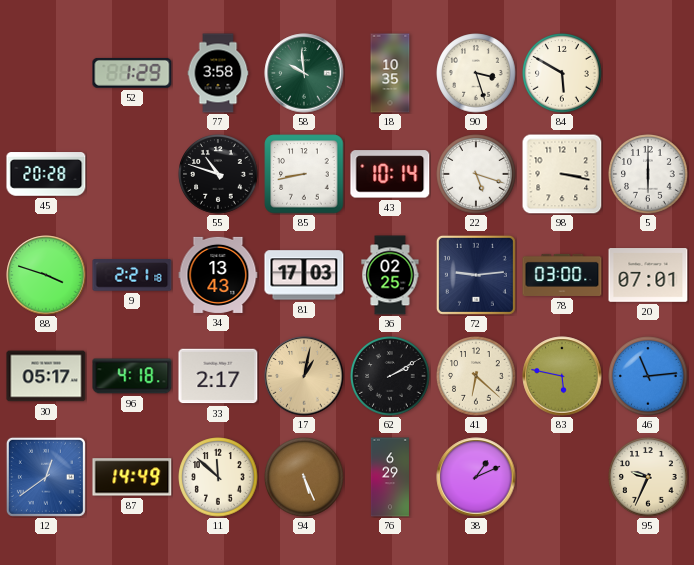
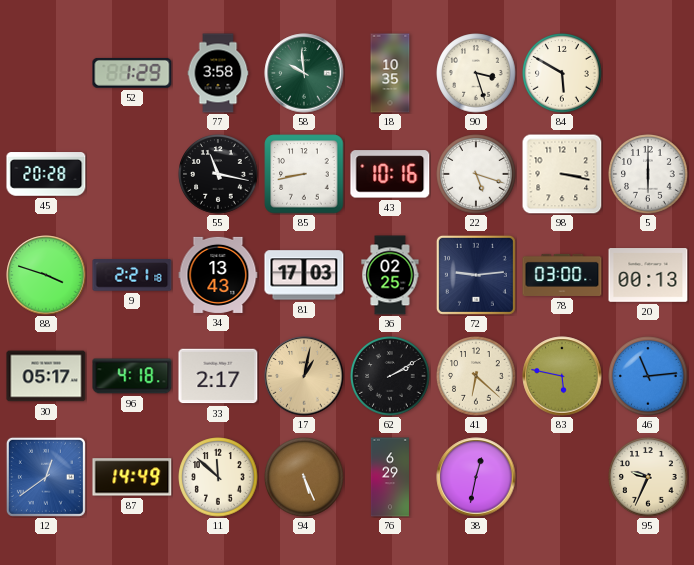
55: 10:48 -> 11:17
43: 10:14 -> 10:16
20: 07:01 -> 00:13
38: 1:11 -> 12:32
